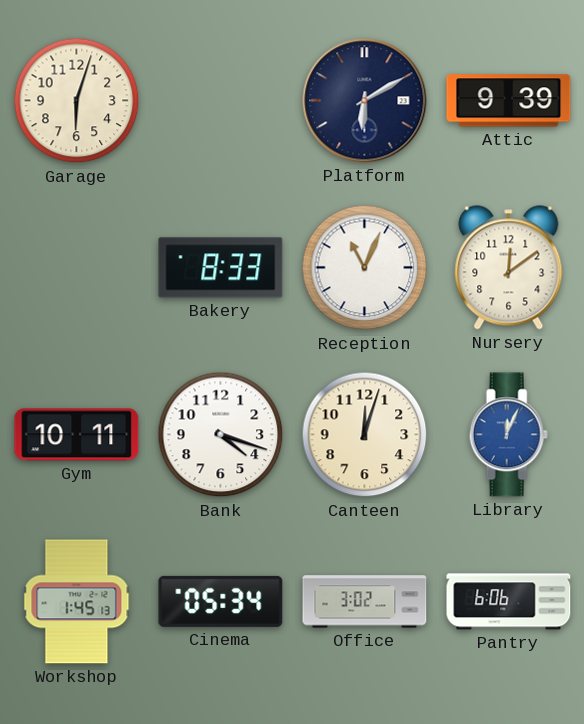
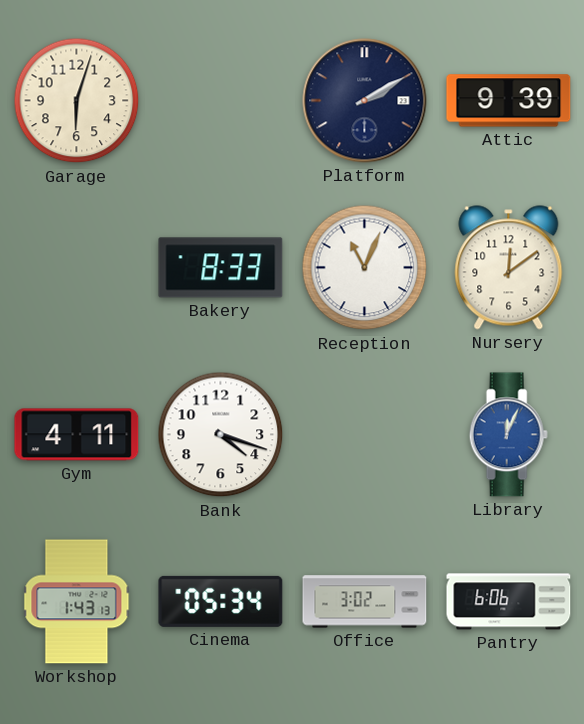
Platform: 6:10 -> 2:10
Gym: 10:11 -> 4:11
Canteen: 12:03 -> none
Workshop: 1:45 -> 1:43
